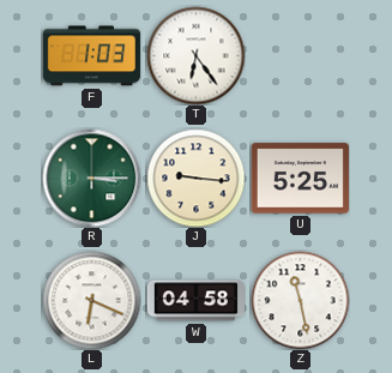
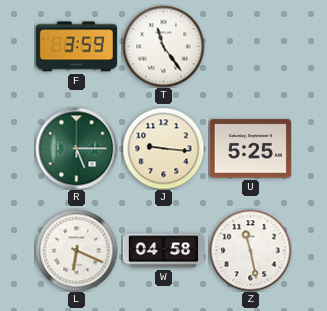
F: 1:03 -> 3:59
T: 6:24 -> 11:24
R: 3:15 -> 5:15
